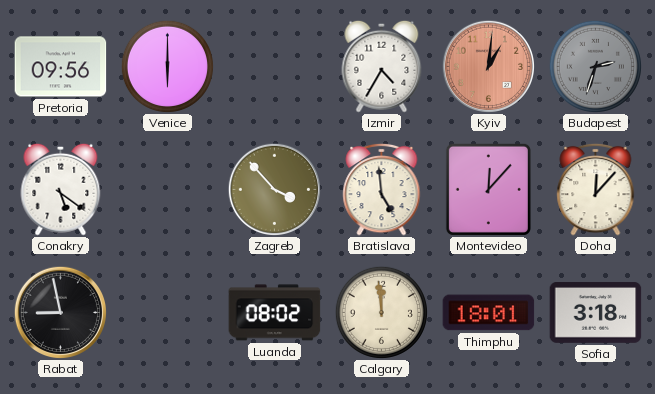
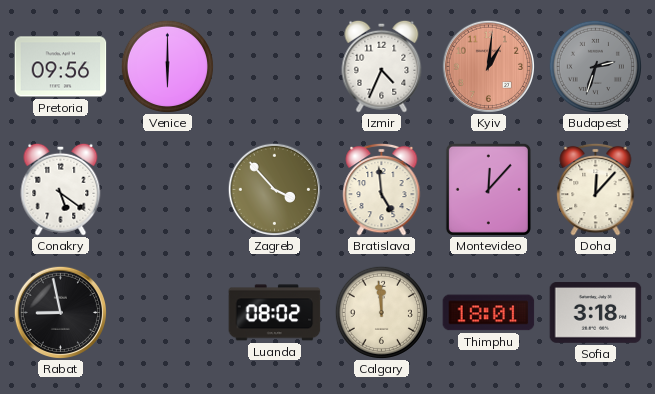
Izmir: 4:35 -> 4:34
